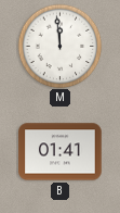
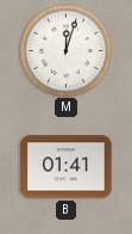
M: 11:59 -> 12:03
